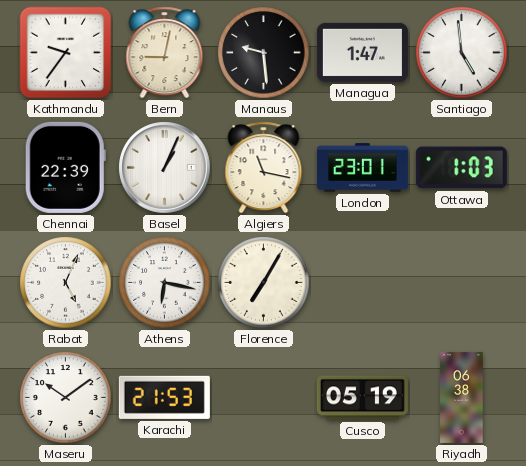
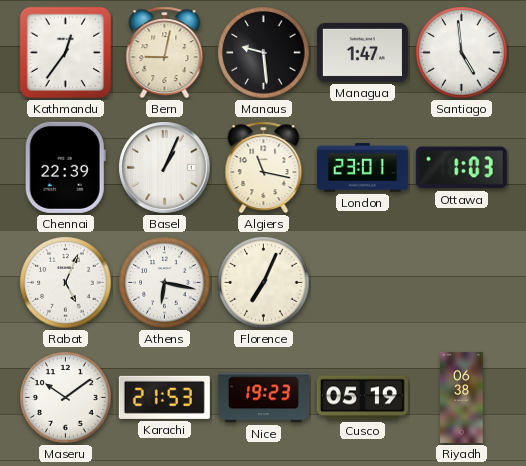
Kathmandu: 9:36 -> 12:36
Florence: 7:05 -> 7:04
Nice: none -> 19:23
